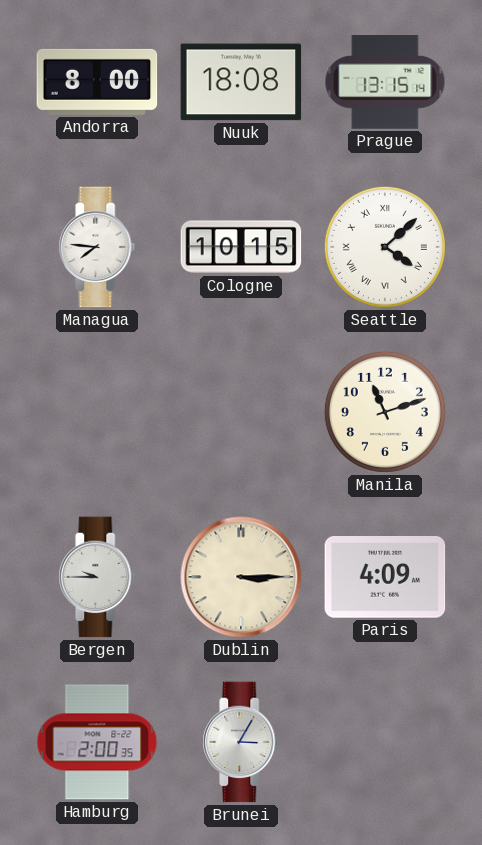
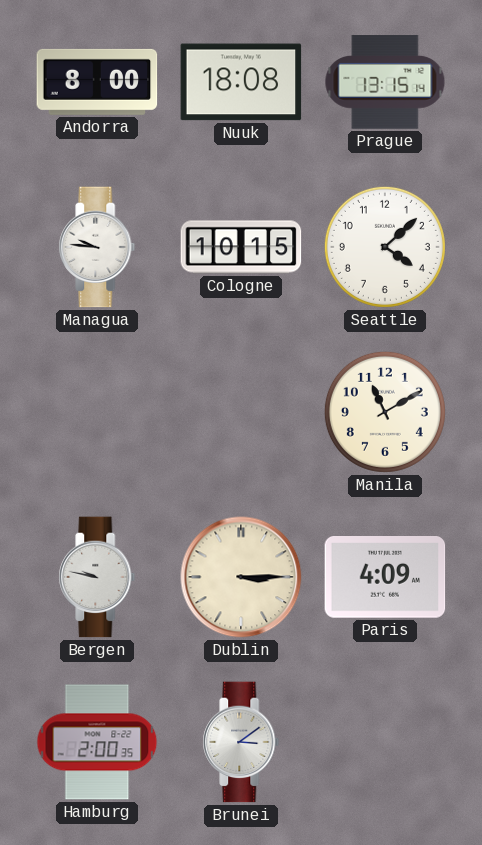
Managua: 7:46 -> 9:46
Seattle numerals: Roman -> Arabic
Manila: 11:12 -> 11:10
Bergen: 9:45 -> 9:47
Brunei: 3:05 -> 3:09
